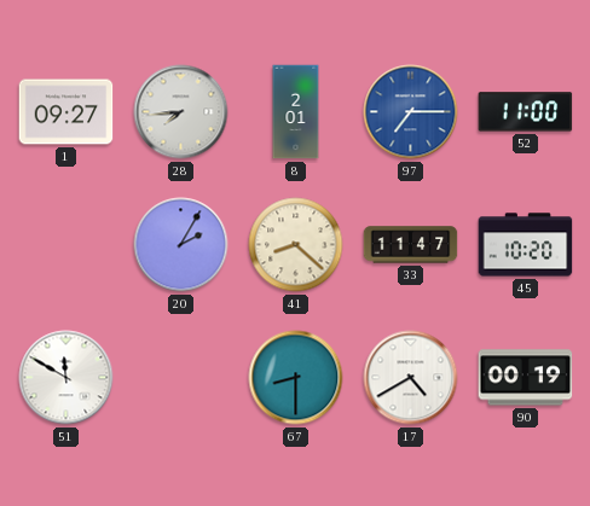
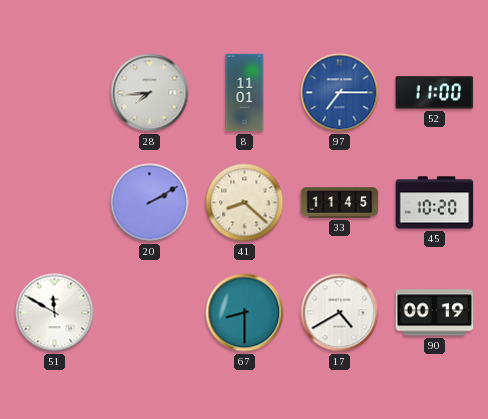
1: 09:27 -> none
8: 2:01 -> 11:01
20: 2:05 -> 2:10
33: 11:47 -> 11:45
